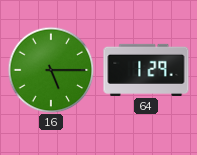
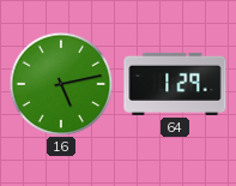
16: 5:15 -> 5:13
